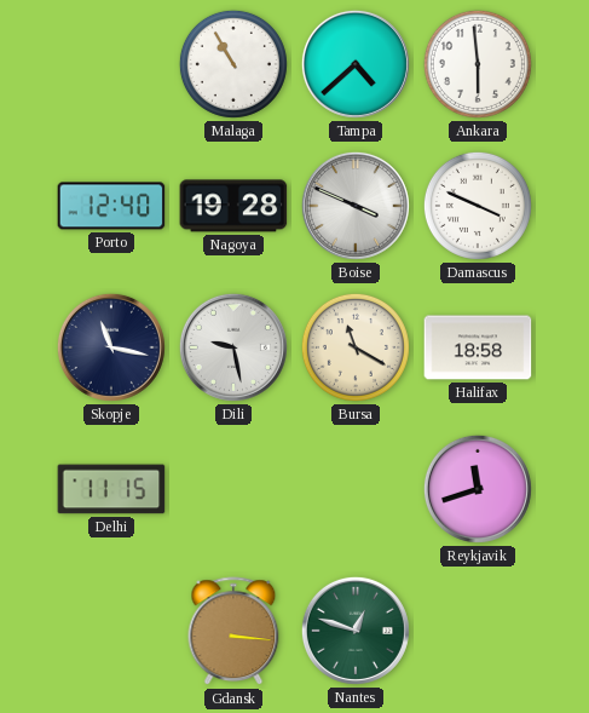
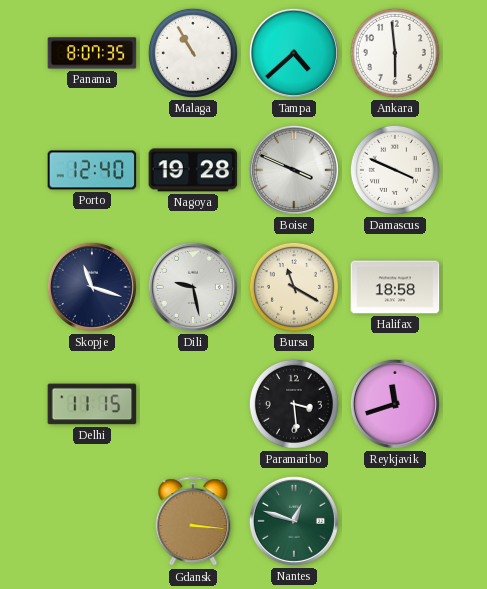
Panama: none -> 8:07
Skopje: 11:17 -> 11:18
Paramaribo: none -> 3:29
